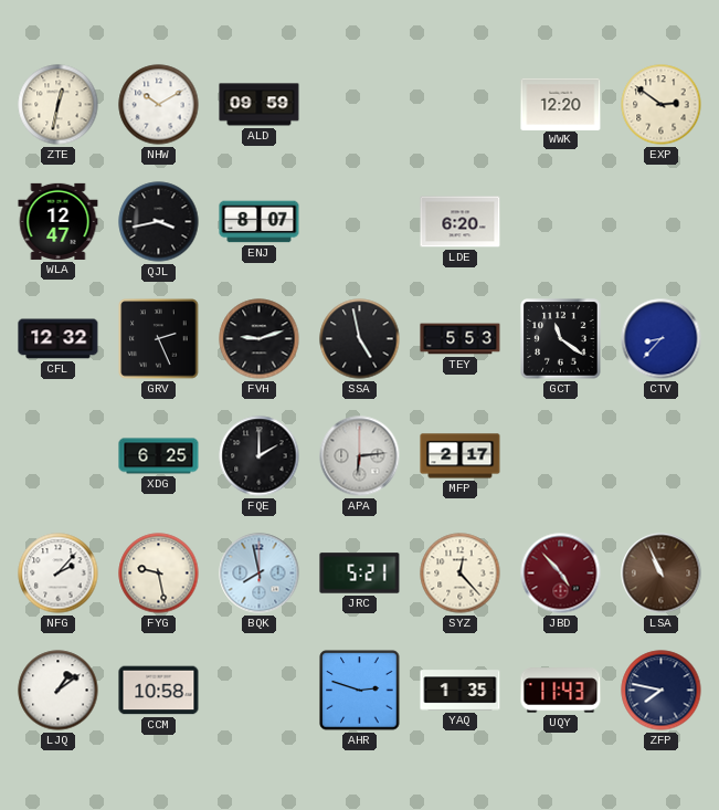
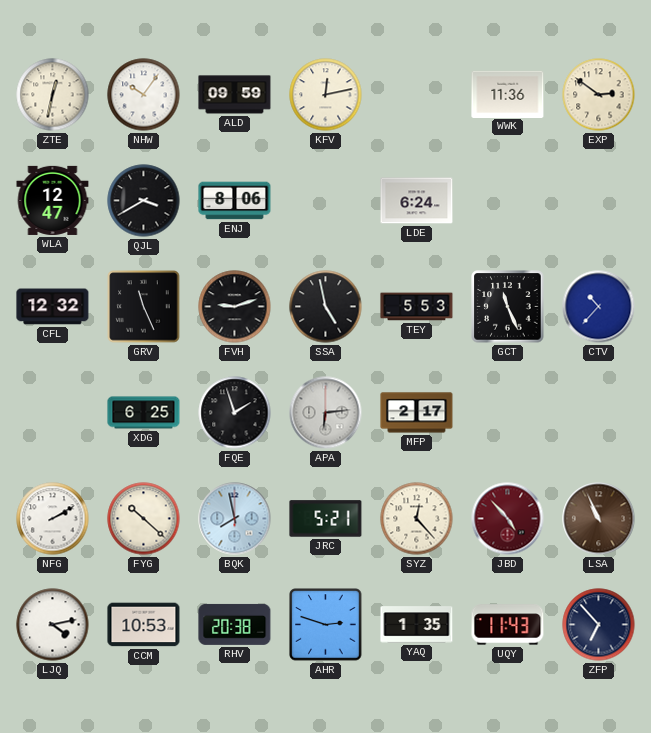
NHW: 10:10 -> 10:06
KFV: none -> 12:13
WWK: 12:20 -> 11:36
QJL: 3:43 -> 3:40
ENJ: 8:07 -> 8:06
LDE: 6:20 -> 6:24
GRV: 2:26 -> 11:26
GCT: 11:21 -> 11:26
CTV: 8:37 -> 10:37
FQE: 2:00 -> 1:57
NFG: 2:07 -> 2:10
FYG: 9:28 -> 10:22
LJQ: 1:09 -> 4:13
CCM: 10:58 -> 10:53
RHV: none -> 20:38
ZFP: 7:47 -> 6:53
